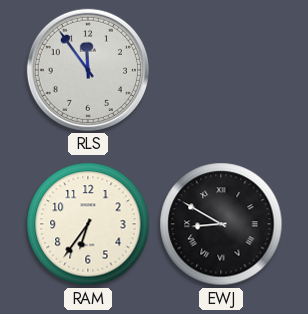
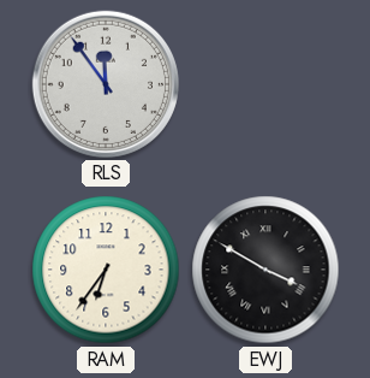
EWJ: 8:50 -> 3:50
